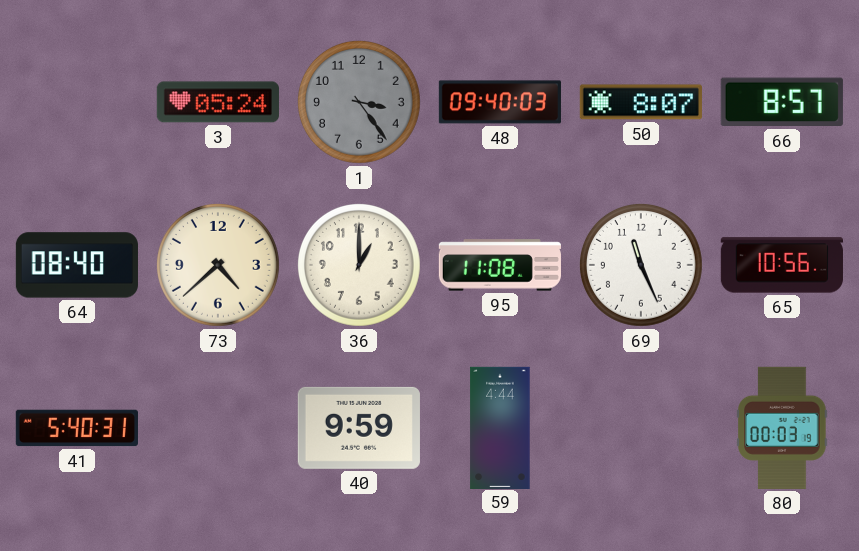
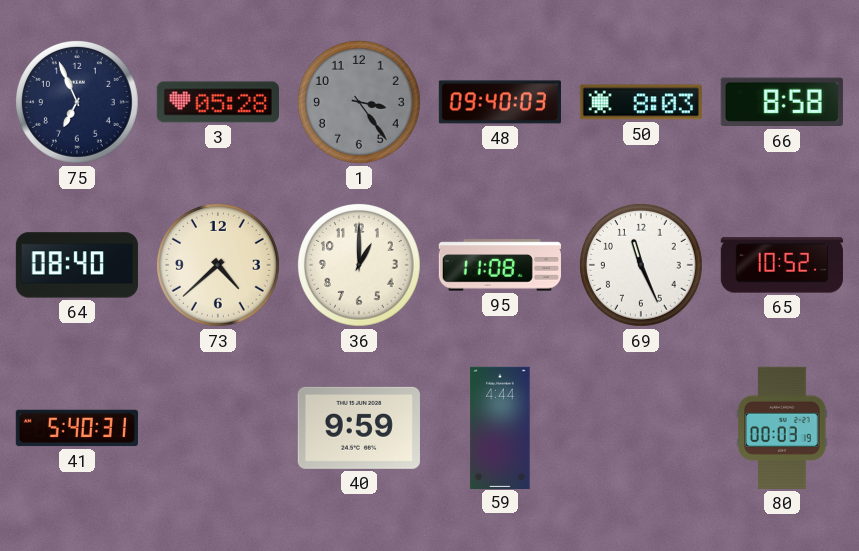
75: none -> 6:56
3: 05:24 -> 05:28
50: 8:07 -> 8:03
66: 8:57 -> 8:58
65: 10:56 -> 10:52
